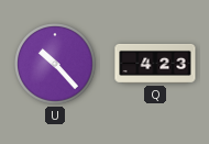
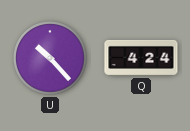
Q: 4:23 -> 4:24
